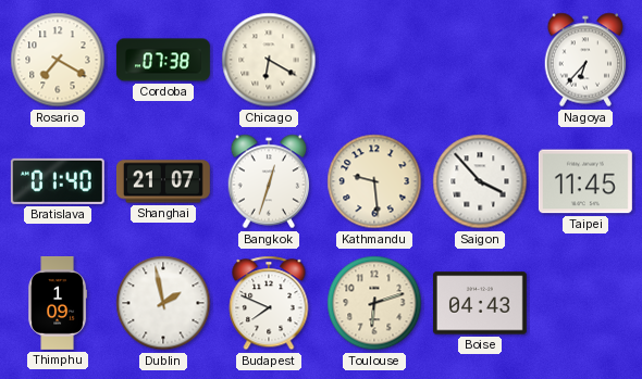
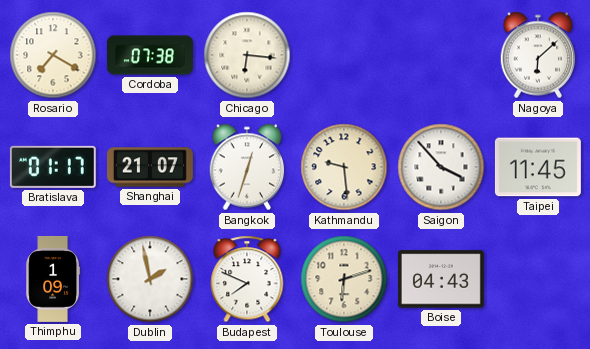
Chicago: 6:20 -> 6:16
Nagoya: 6:37 -> 6:08
Bratislava: 01:40 -> 01:17
